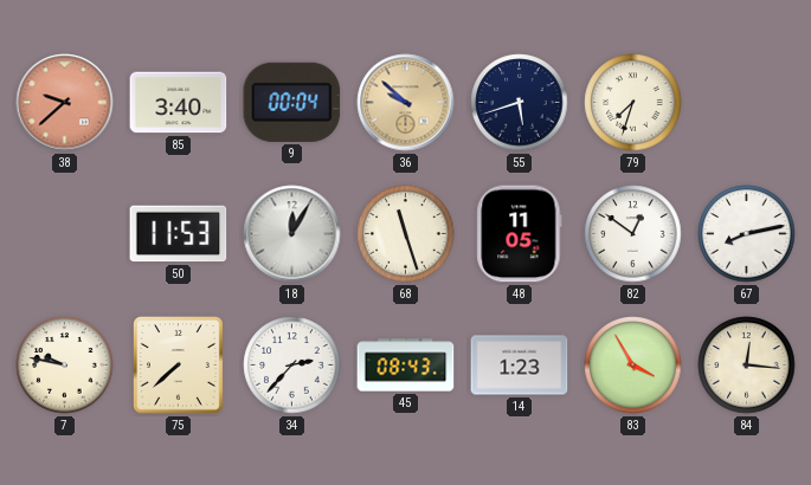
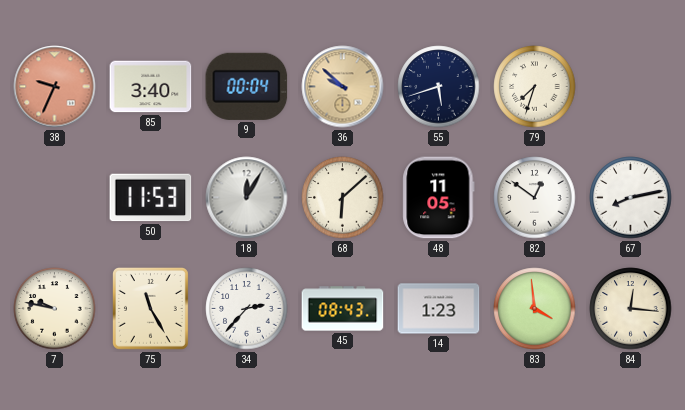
38: 9:38 -> 9:34
68: 11:27 -> 6:08
75: 7:38 -> 11:25
83: 3:55 -> 3:59
